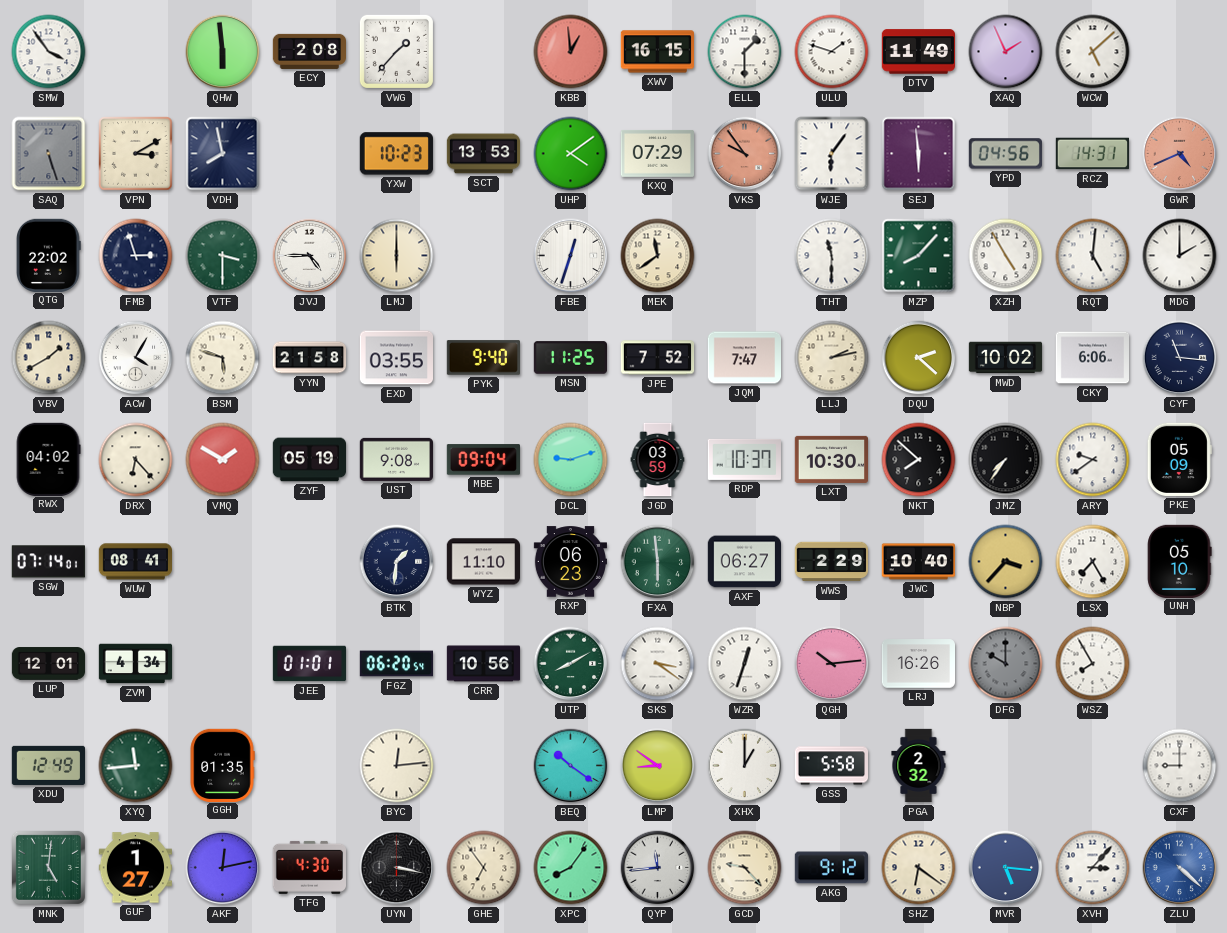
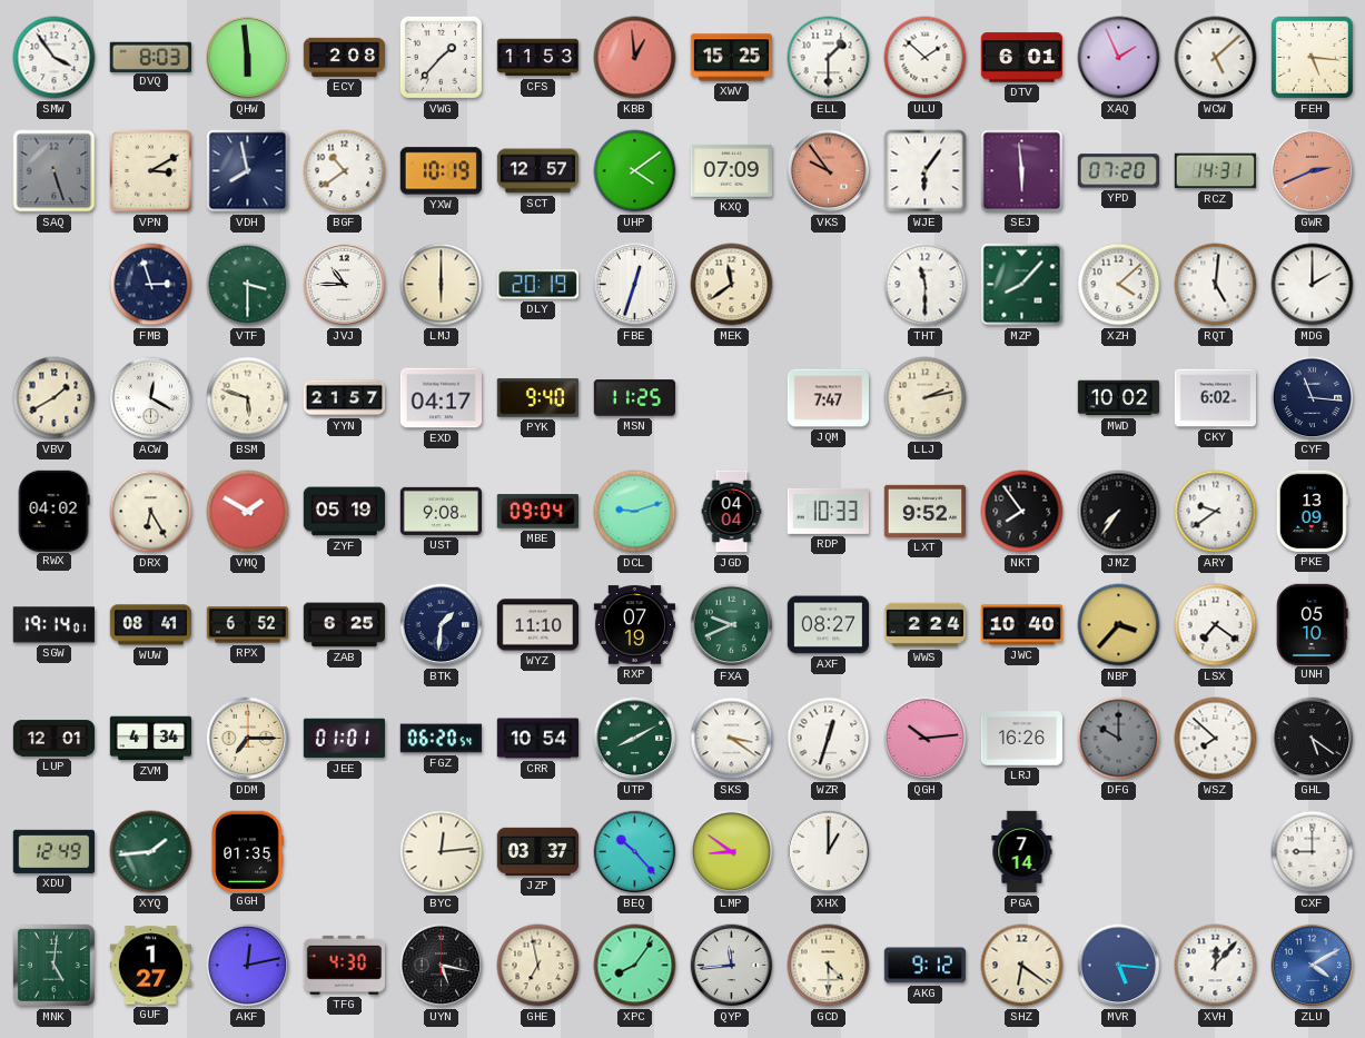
DVQ: none -> 8:03
CFS: none -> 11:53
XWV: 16:15 -> 15:25
ULU: 1:48 -> 1:52
DTV: 11:49 -> 6:01
FEH: none -> 5:16
BGF: none -> 10:39
YXW: 10:23 -> 10:19
SCT: 13:53 -> 12:57
KXQ: 07:29 -> 07:09
YPD: 04:56 -> 07:20
GWR: 4:41 -> 2:41
QTG: 22:02 -> none
JVJ: 4:45 -> 10:45
DLY: none -> 20:19
XZH: 4:55 -> 4:08
ACW: 4:05 -> 12:20
YYN: 21:58 -> 21:57
EXD: 03:55 -> 04:17
JPE: 7:52 -> none
DQU: 2:22 -> none
CKY: 6:06 -> 6:02
DRX: 6:23 -> 6:25
JGD: 03:59 -> 04:04
RDP: 10:37 -> 10:33
LXT: 10:30 -> 9:52
NKT: 7:52 -> 7:54
PKE: 05:09 -> 13:09
SGW: 07:14 -> 19:14
RPX: none -> 6:52
ZAB: none -> 6:25
RXP: 06:23 -> 07:19
FXA: 5:59 -> 9:41
AXF: 06:27 -> 08:27
WWS: 2:29 -> 2:24
LSX: 7:25 -> 7:21
DDM: none -> 7:15
CRR: 10:56 -> 10:54
WSZ: 7:55 -> 7:52
GHL: none -> 5:21
XYQ: 11:44 -> 1:44
JZP: none -> 03:37
BEQ: 10:21 -> 10:23
GSS: 5:58 -> none
PGA: 2:32 -> 7:14
UYN: 3:17 -> 5:17
GHE: 6:54 -> 6:58
GCD: 9:23 -> 4:30
XVH: 3:07 -> 12:07
ZLU: 4:22 -> 4:10
